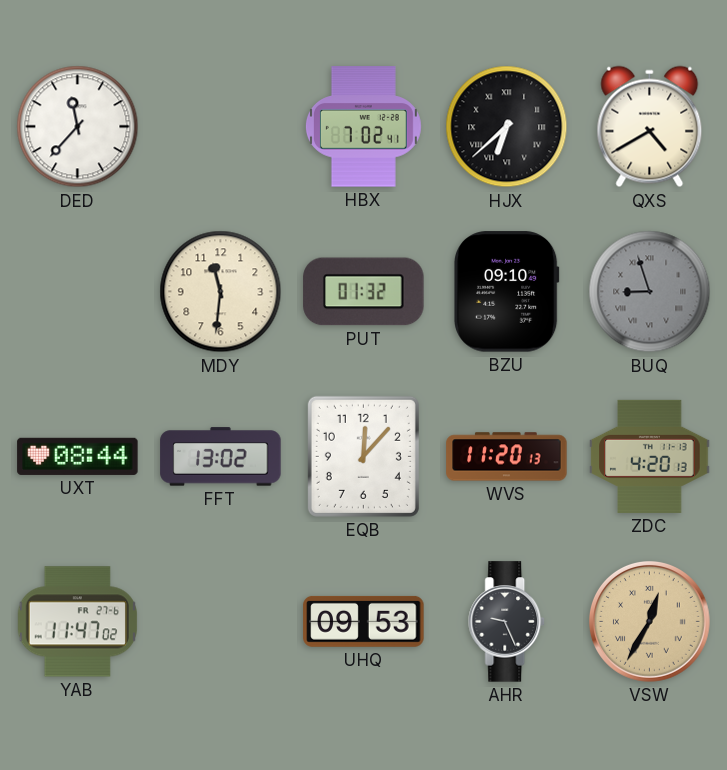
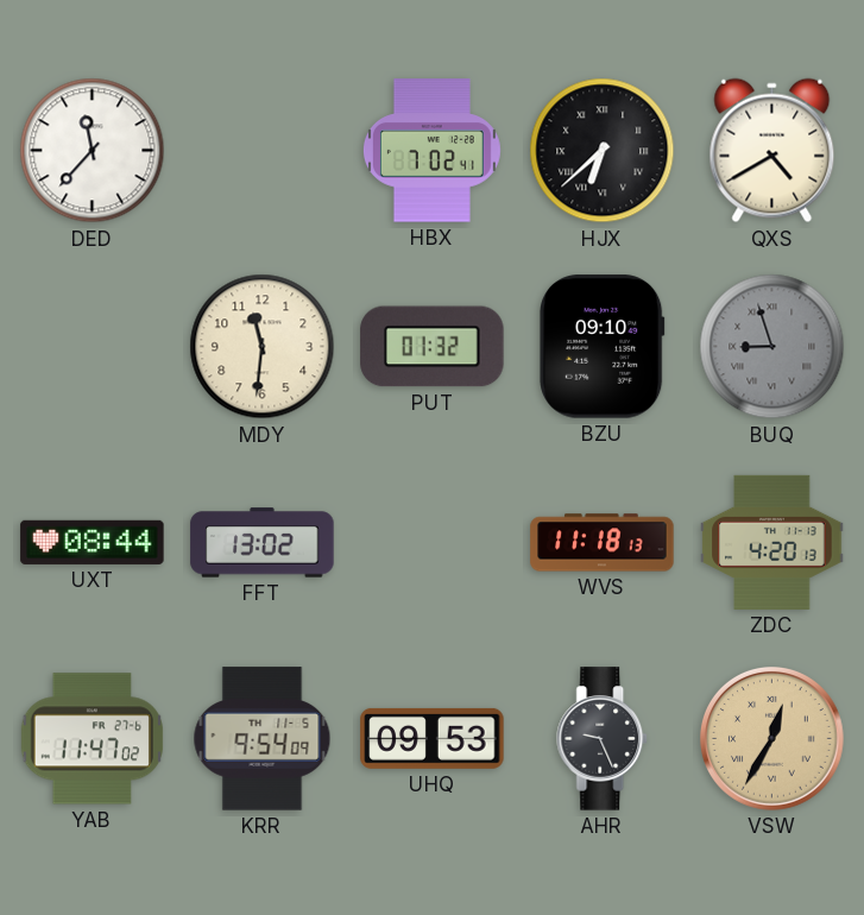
EQB: 12:07 -> none
WVS: 11:20 -> 11:18
KRR: none -> 9:54
